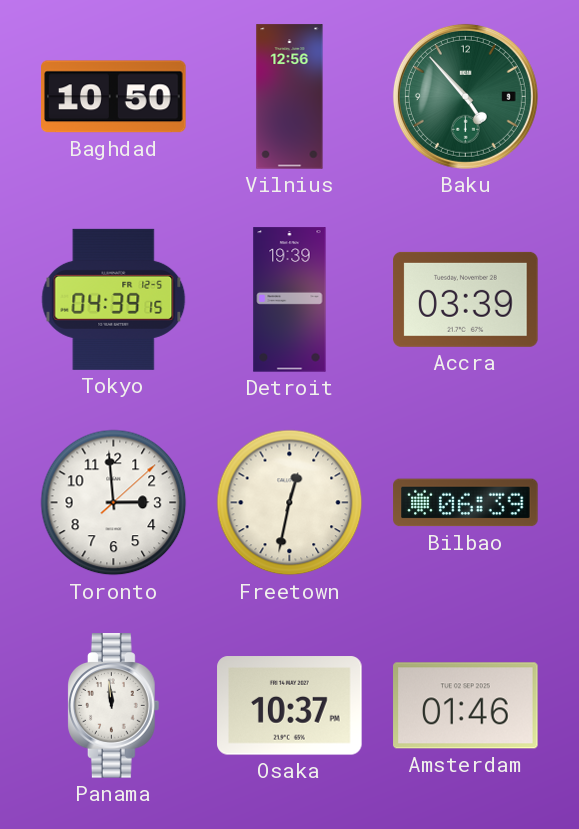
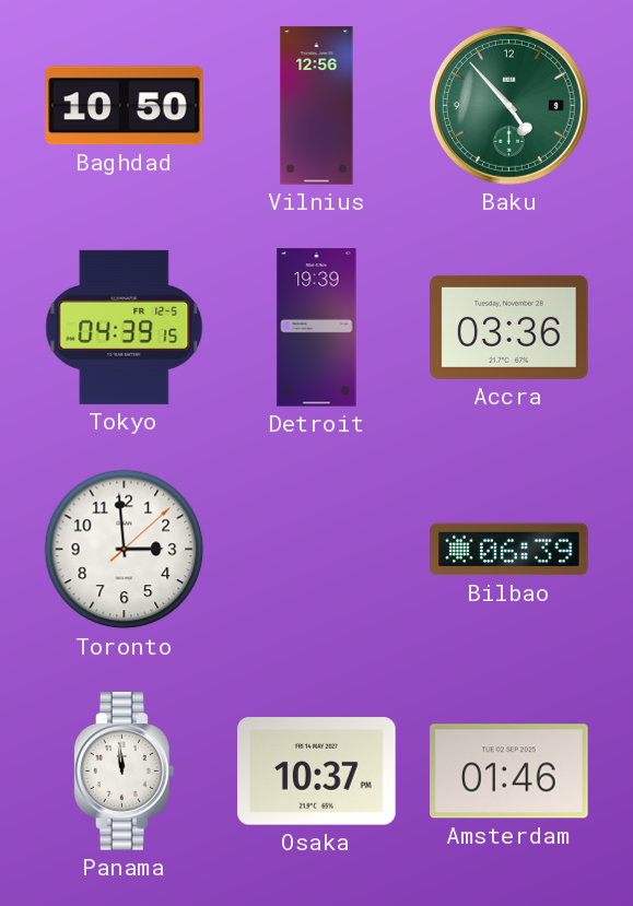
Accra: 03:39 -> 03:36
Freetown: 12:32 -> none
